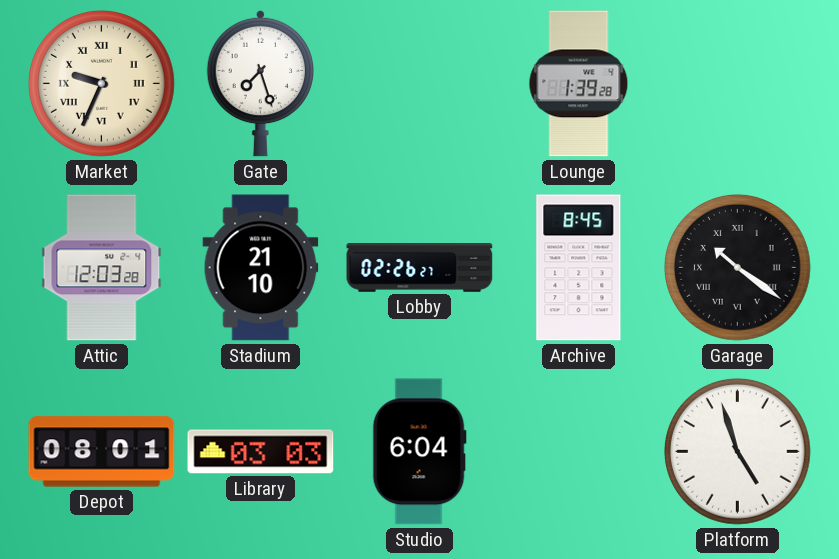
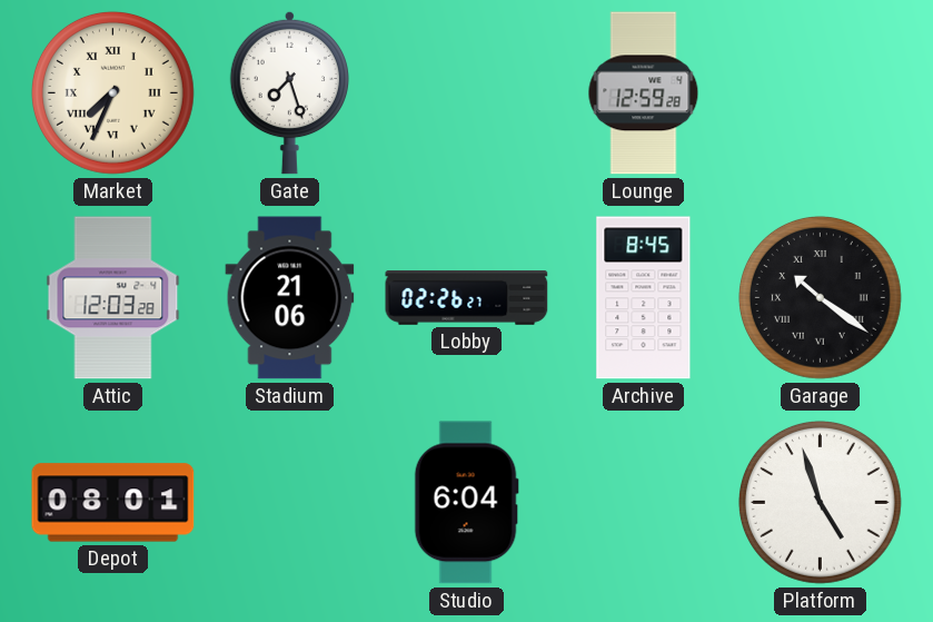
Market: 9:34 -> 7:34
Lounge: 1:39 -> 12:59
Stadium: 21:10 -> 21:06
Library: 03:03 -> none
